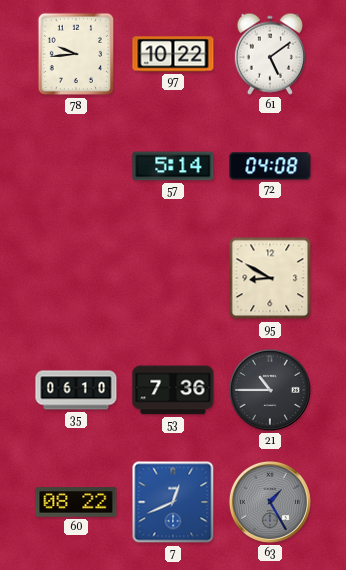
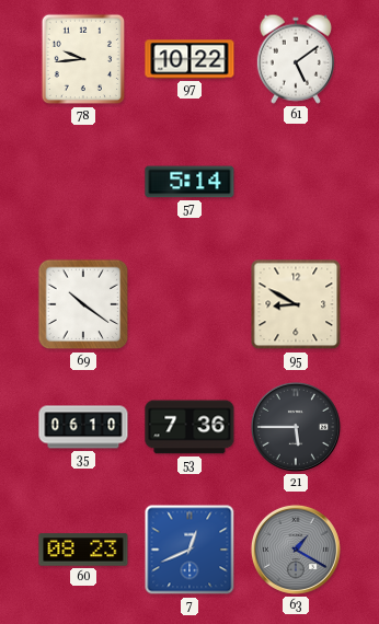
72: 04:08 -> none
69: none -> 10:21
21: 10:45 -> 5:45
60: 08:22 -> 08:23
63: 1:25 -> 1:20
